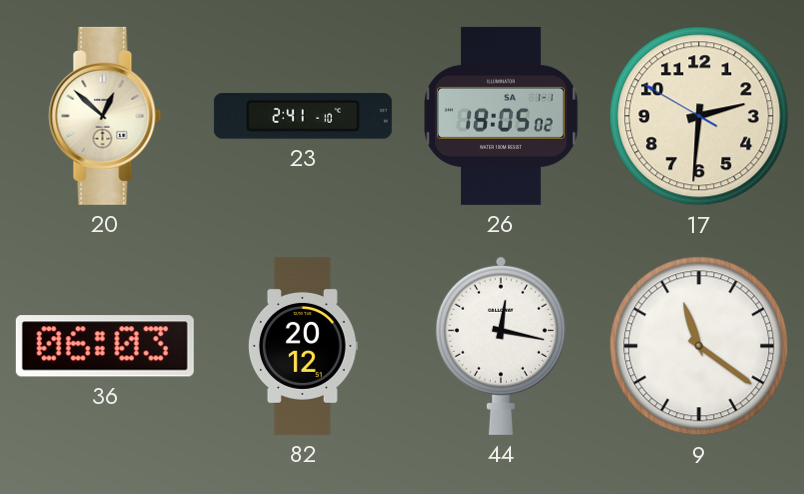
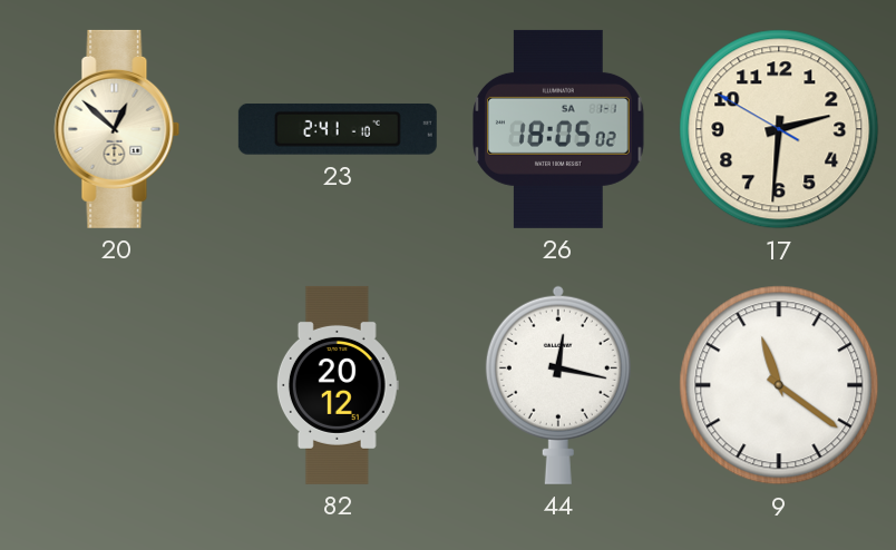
36: 06:03 -> none
